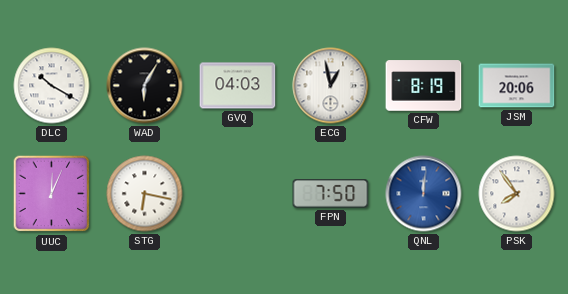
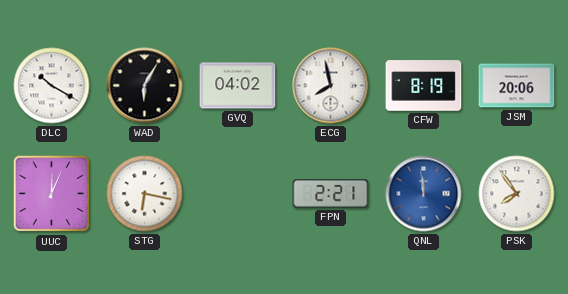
GVQ: 04:03 -> 04:02
ECG: 12:58 -> 7:58
FPN: 7:50 -> 2:21
QNL: 12:01 -> 11:59
